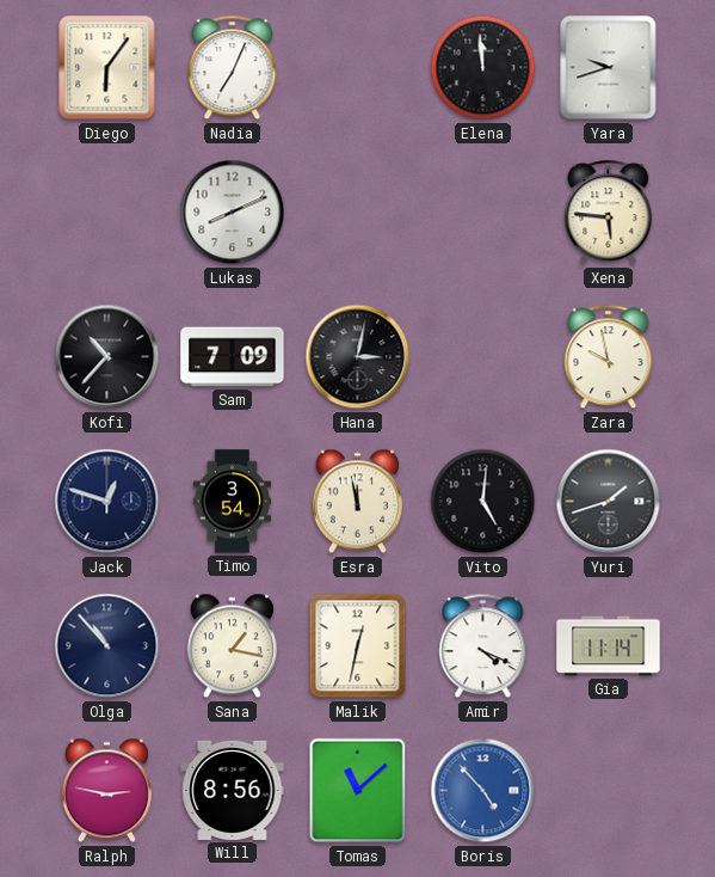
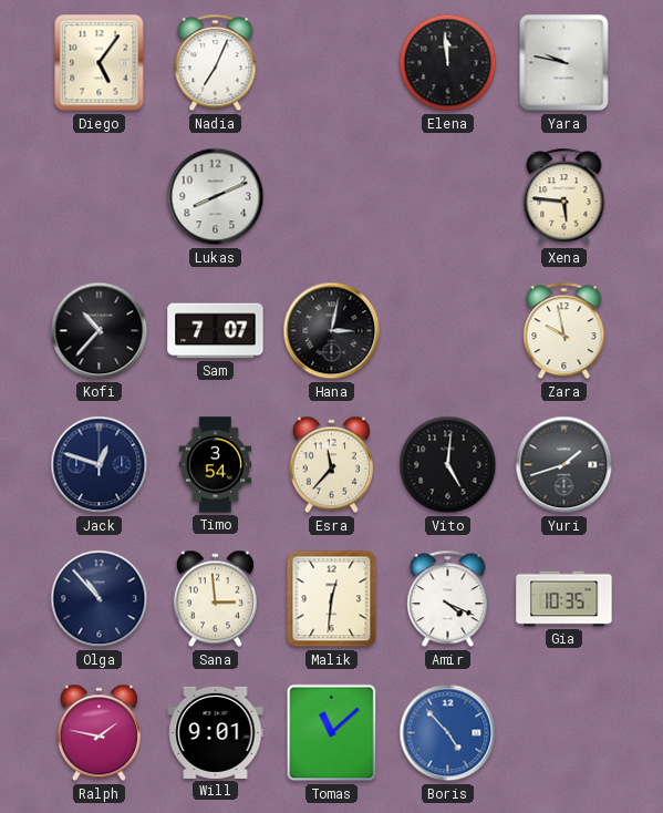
Diego: 6:06 -> 5:06
Yara: 9:42 -> 9:47
Sam: 7:09 -> 7:07
Esra: 11:58 -> 11:37
Sana: 1:17 -> 2:59
Malik: 12:32 -> 12:31
Gia: 11:14 -> 10:35
Ralph: 2:47 -> 1:47
Will: 8:56 -> 9:01
